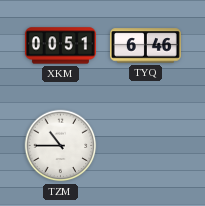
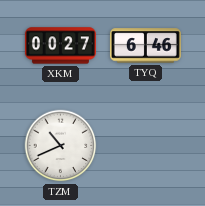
XKM: 00:51 -> 00:27
TZM: 10:45 -> 10:41
